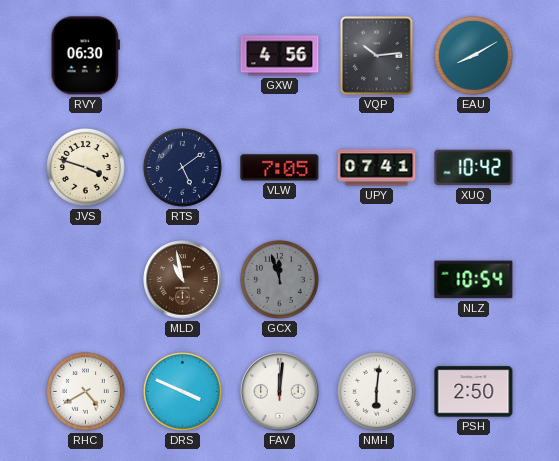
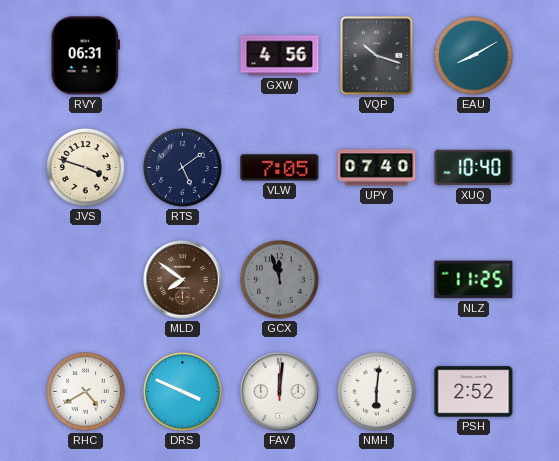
RVY: 06:30 -> 06:31
VQP: 10:14 -> 10:18
UPY: 07:41 -> 07:40
XUQ: 10:42 -> 10:40
MLD: 10:58 -> 7:51
NLZ: 10:54 -> 11:25
PSH: 2:50 -> 2:52
